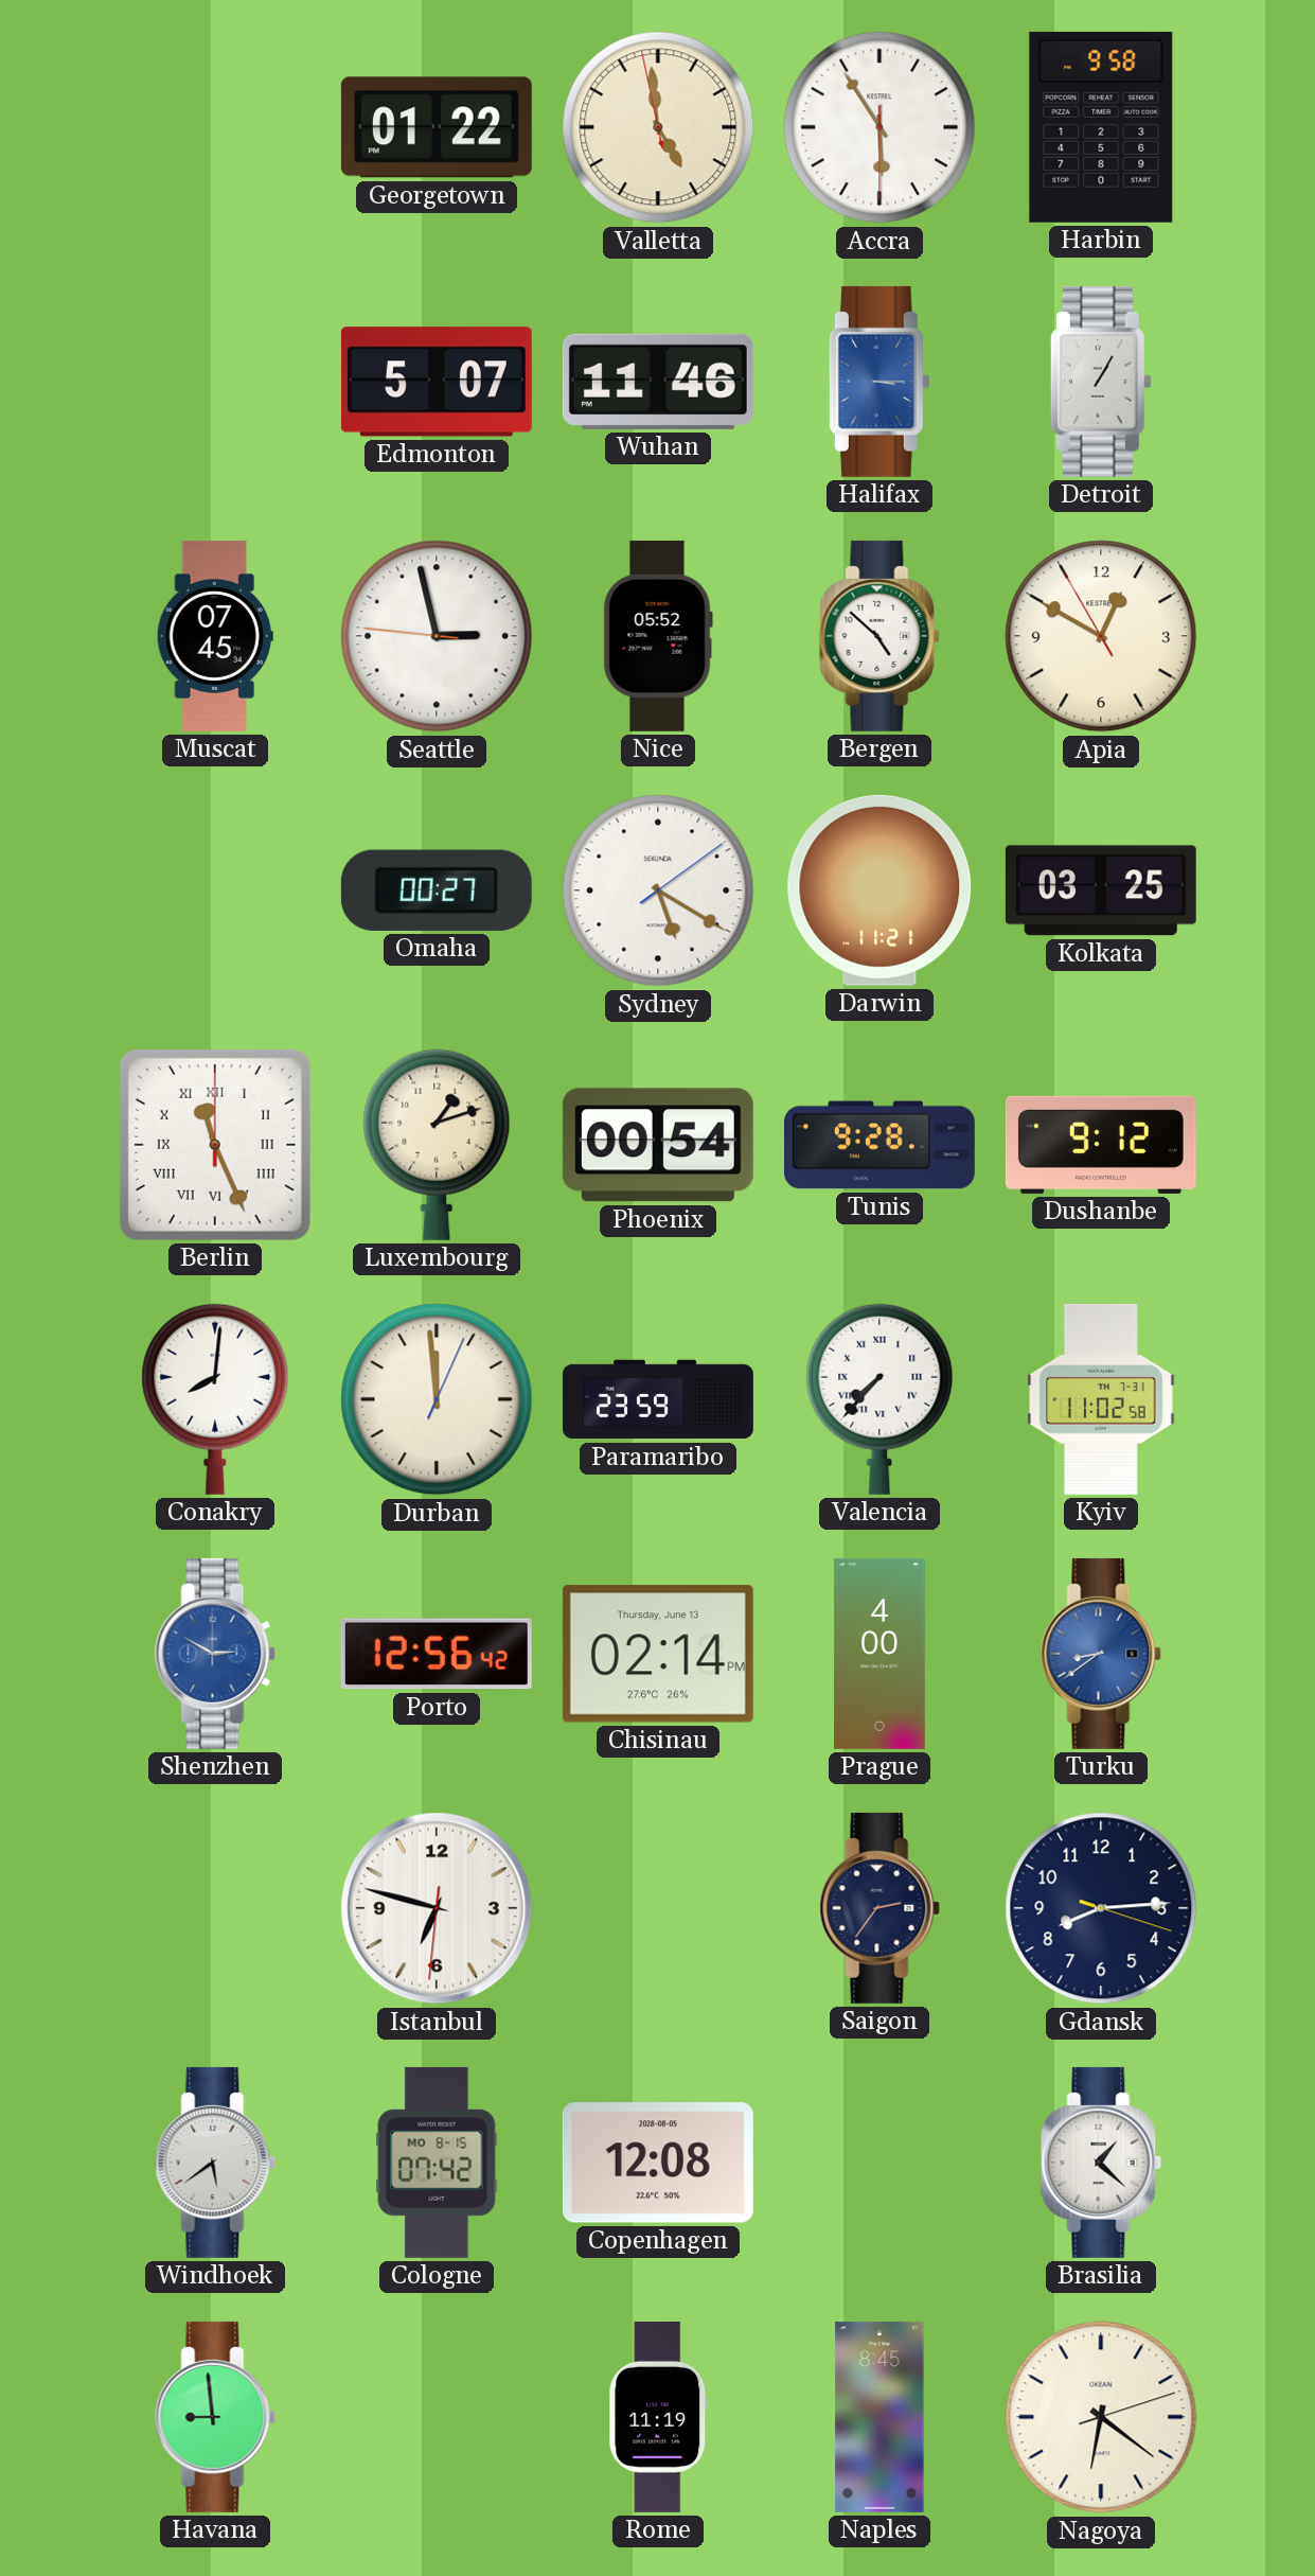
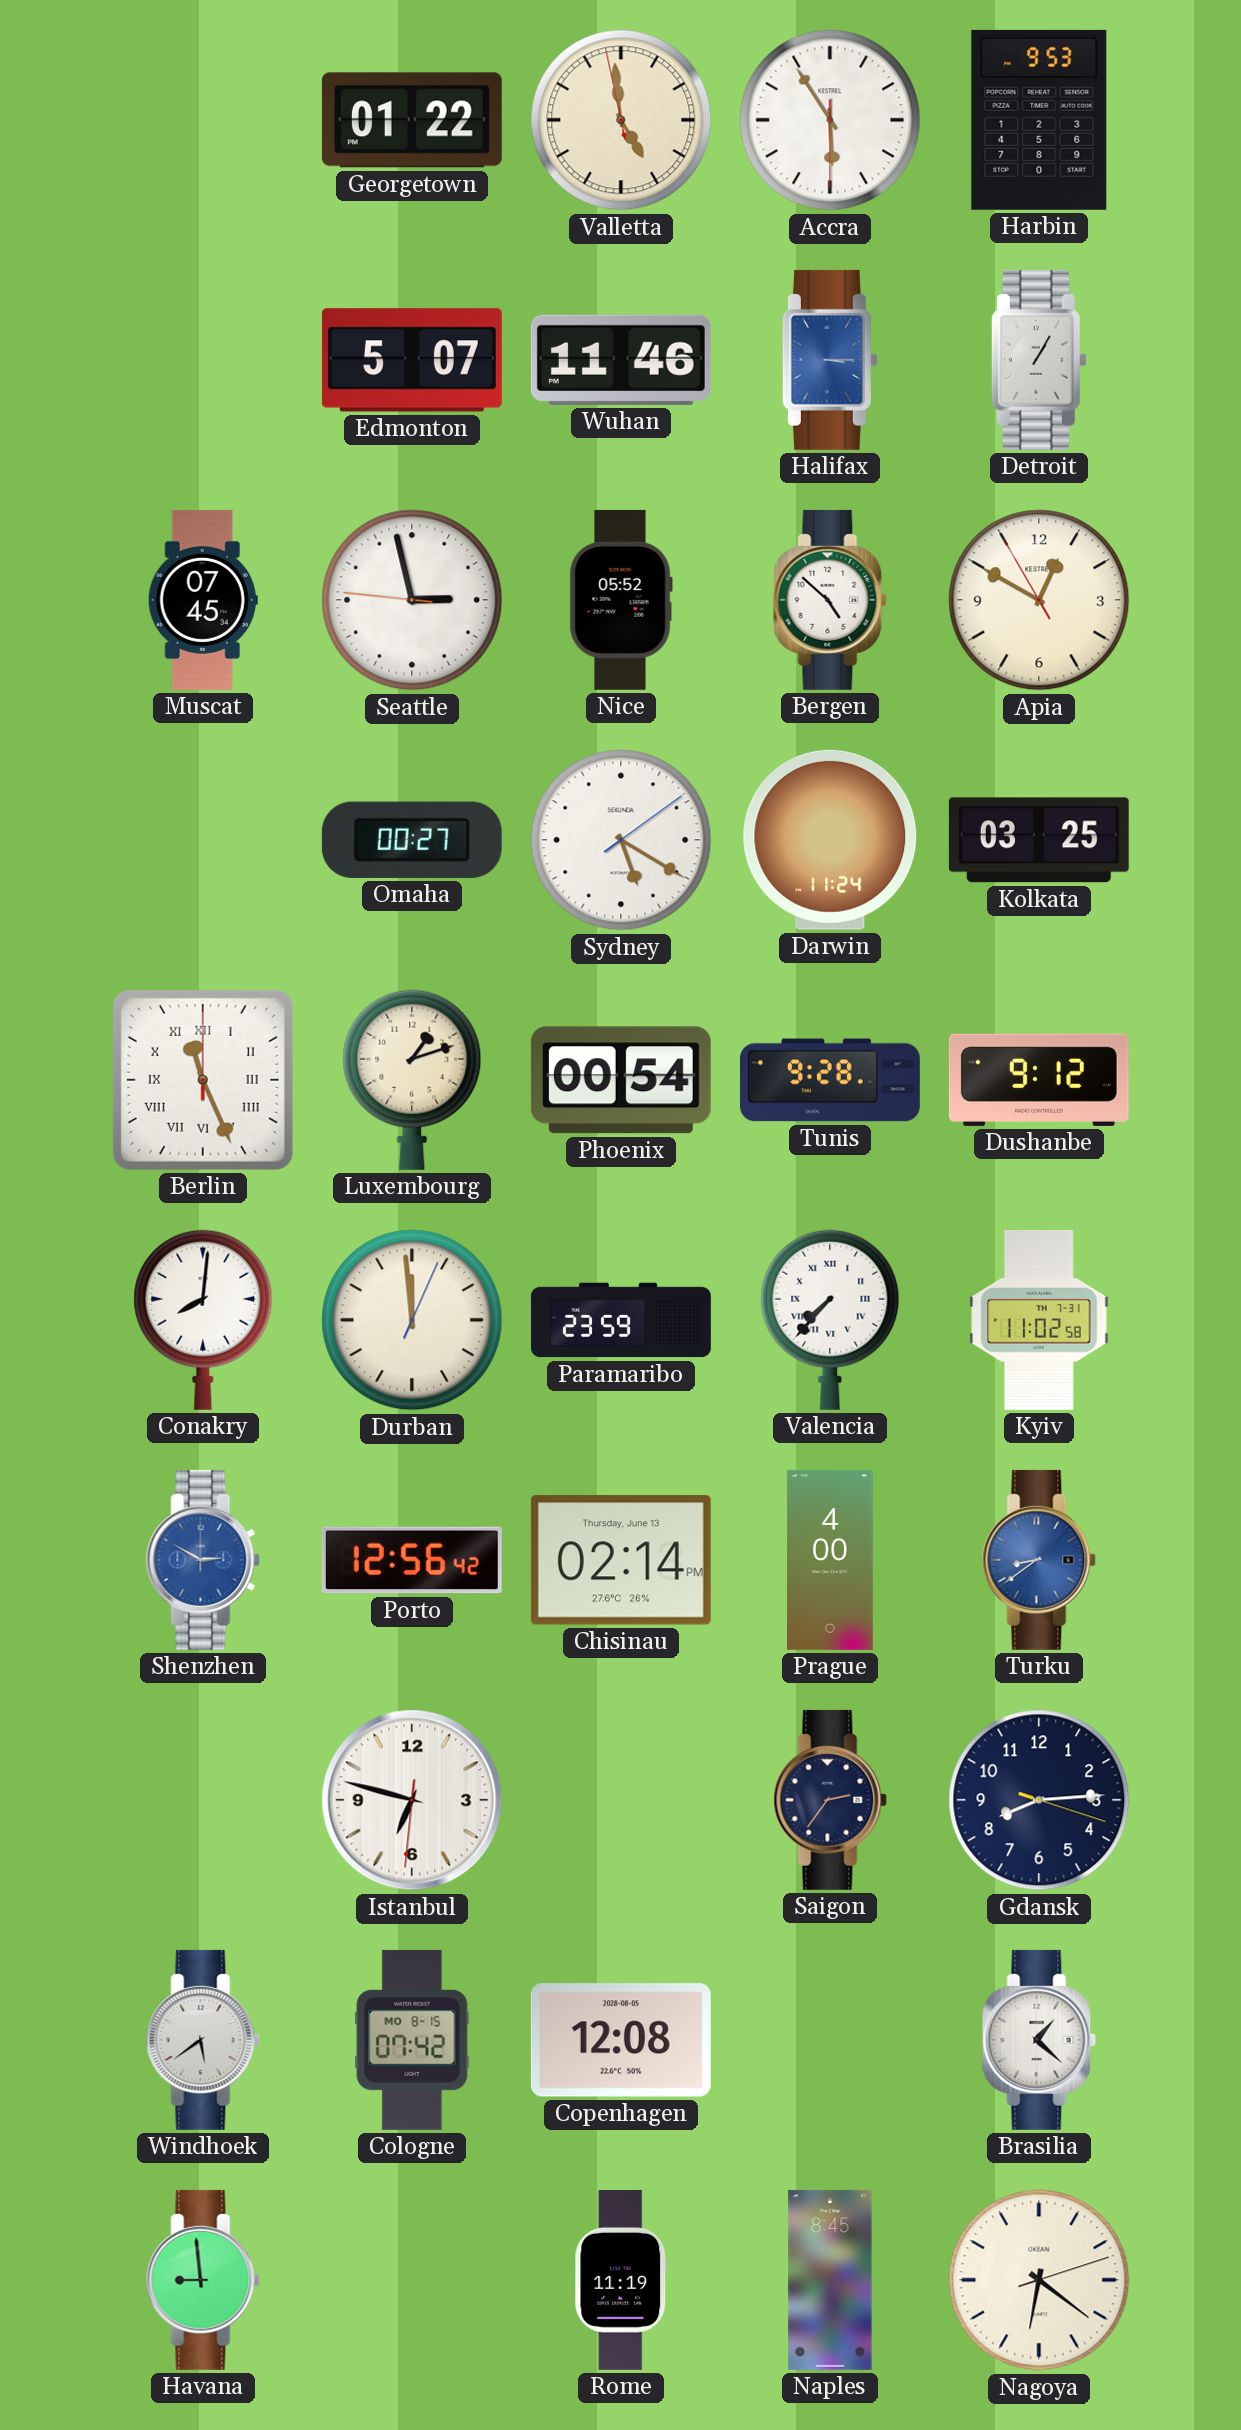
Harbin: 9:58 -> 9:53
Darwin: 11:21 -> 11:24
